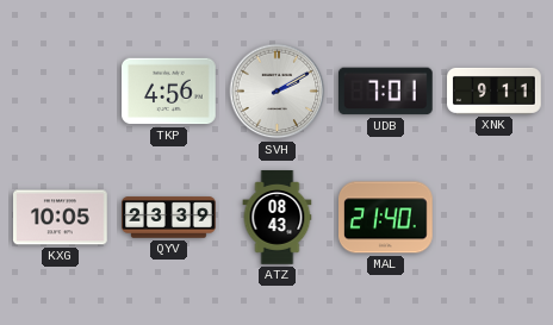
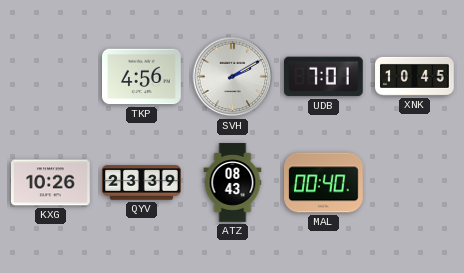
XNK: 9:11 -> 10:45
KXG: 10:05 -> 10:26
MAL: 21:40 -> 00:40
